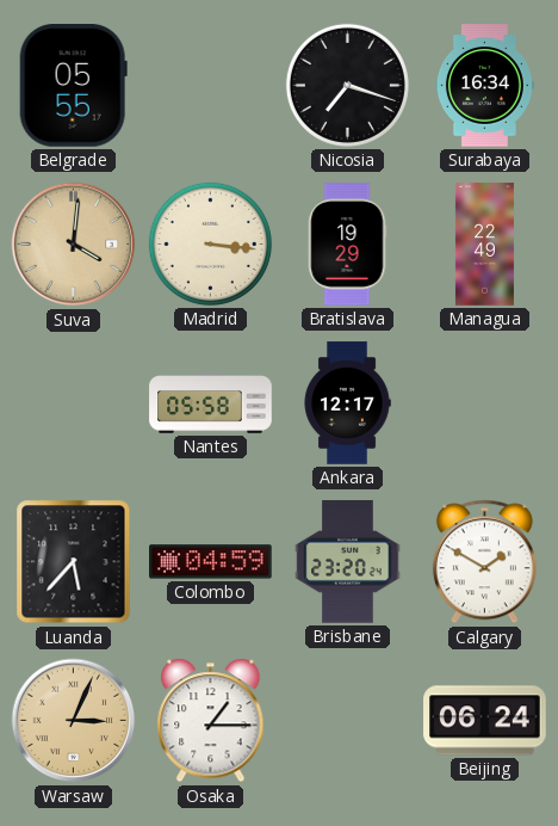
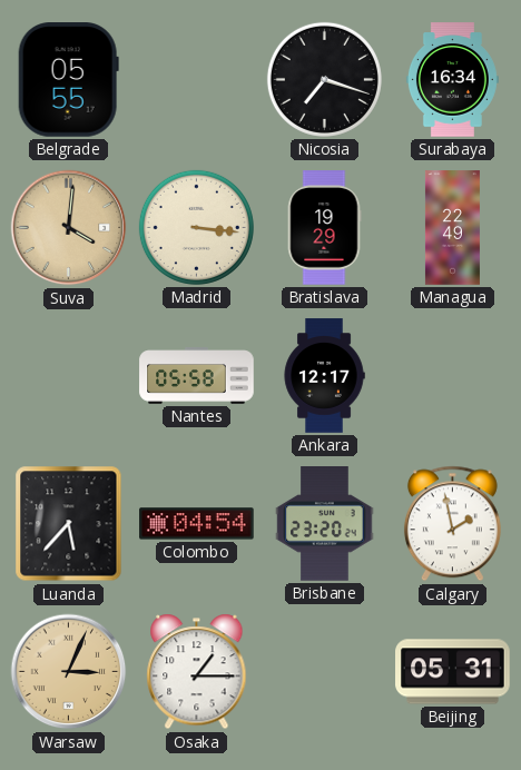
Colombo: 04:59 -> 04:54
Calgary: 1:50 -> 1:58
Beijing: 06:24 -> 05:31
